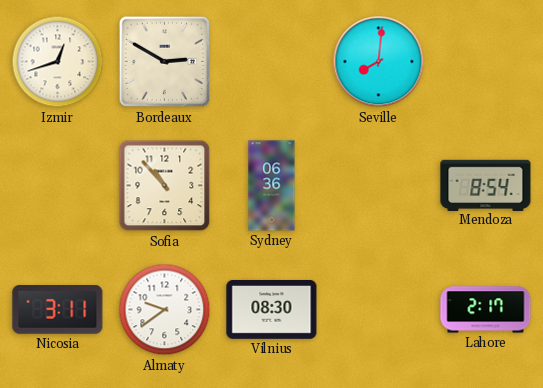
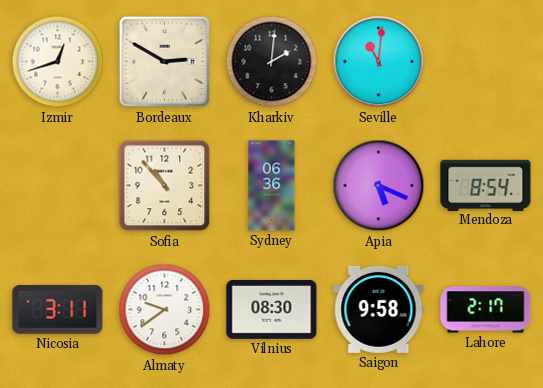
Kharkiv: none -> 2:01
Seville: 8:01 -> 11:01
Apia: none -> 5:19
Saigon: none -> 9:58
